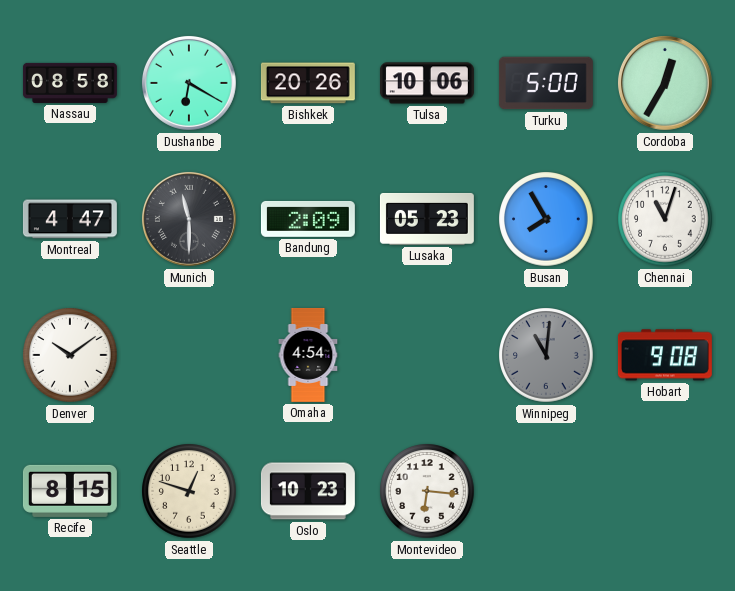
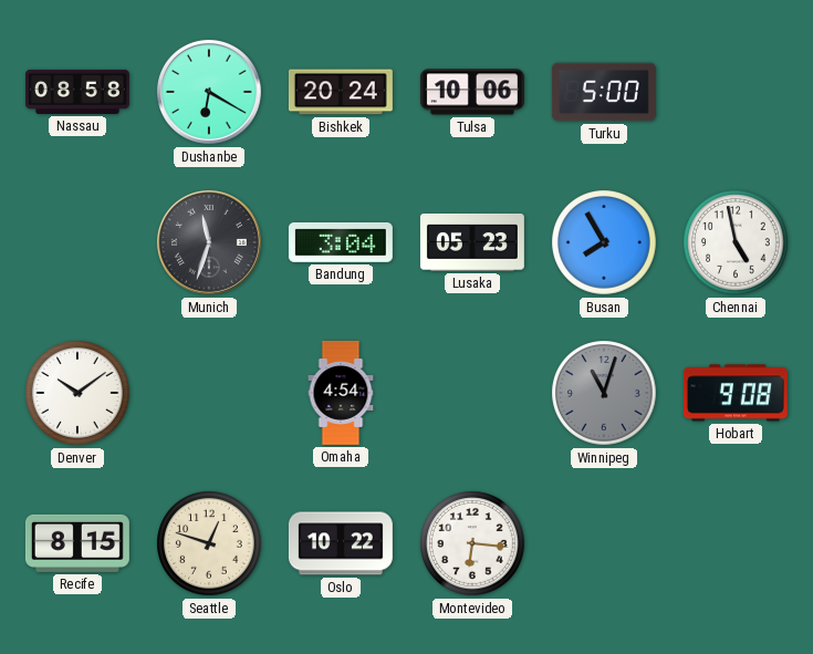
Bishkek: 20:26 -> 20:24
Cordoba: 12:35 -> none
Montreal: 4:47 -> none
Munich: 11:30 -> 11:33
Bandung: 2:09 -> 3:04
Chennai: 11:03 -> 4:58
Winnipeg: 11:01 -> 11:03
Oslo: 10:23 -> 10:22
